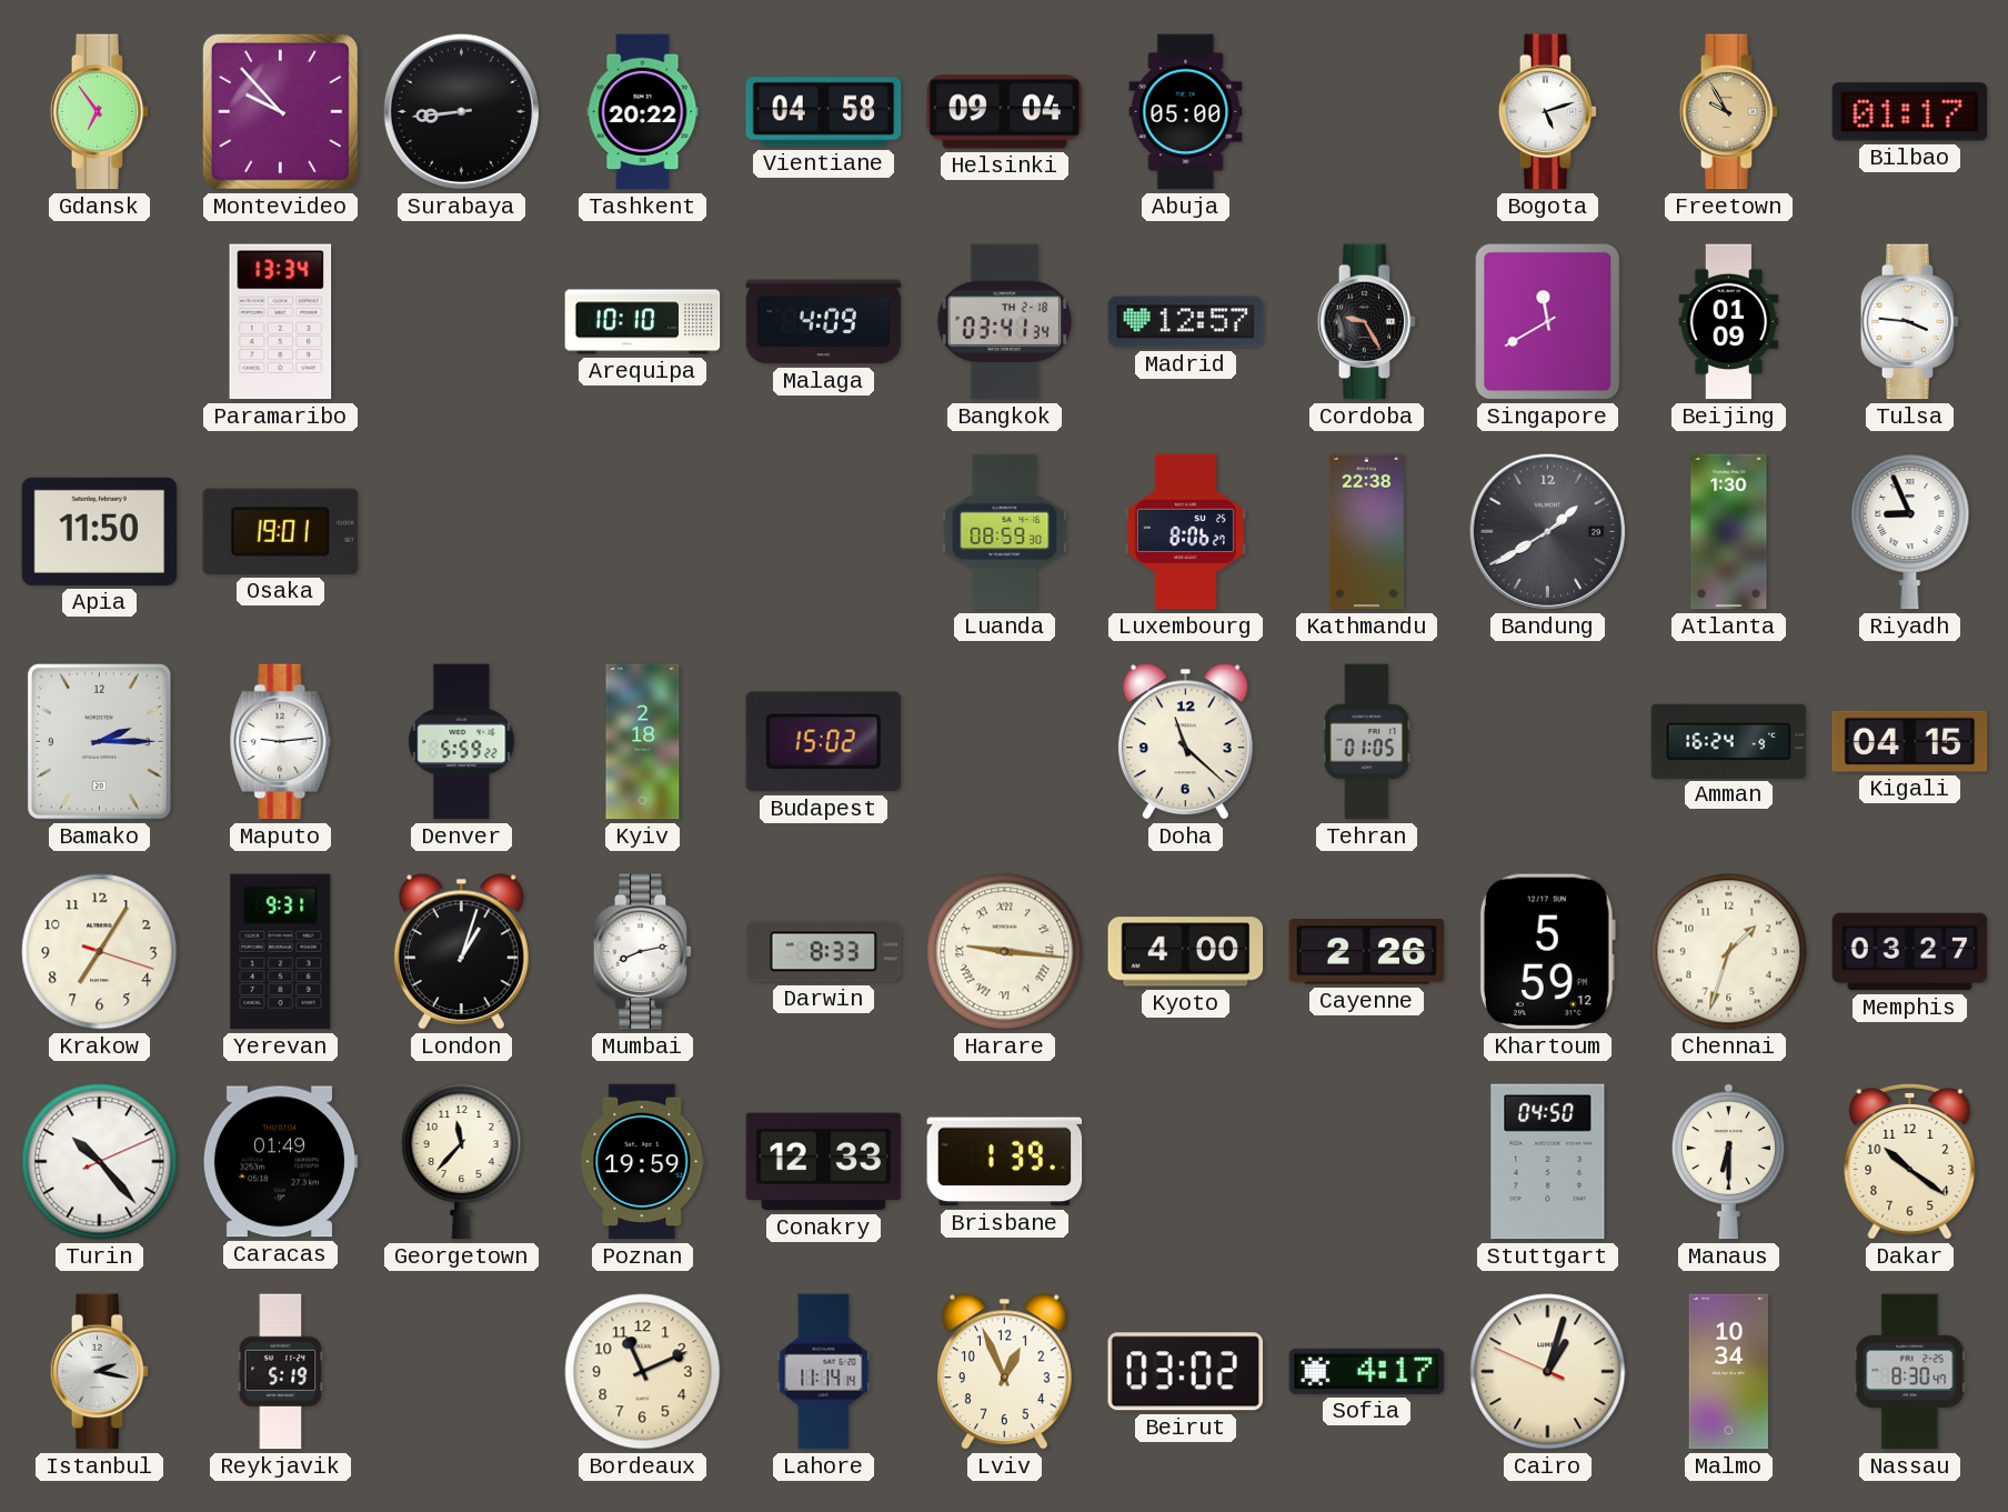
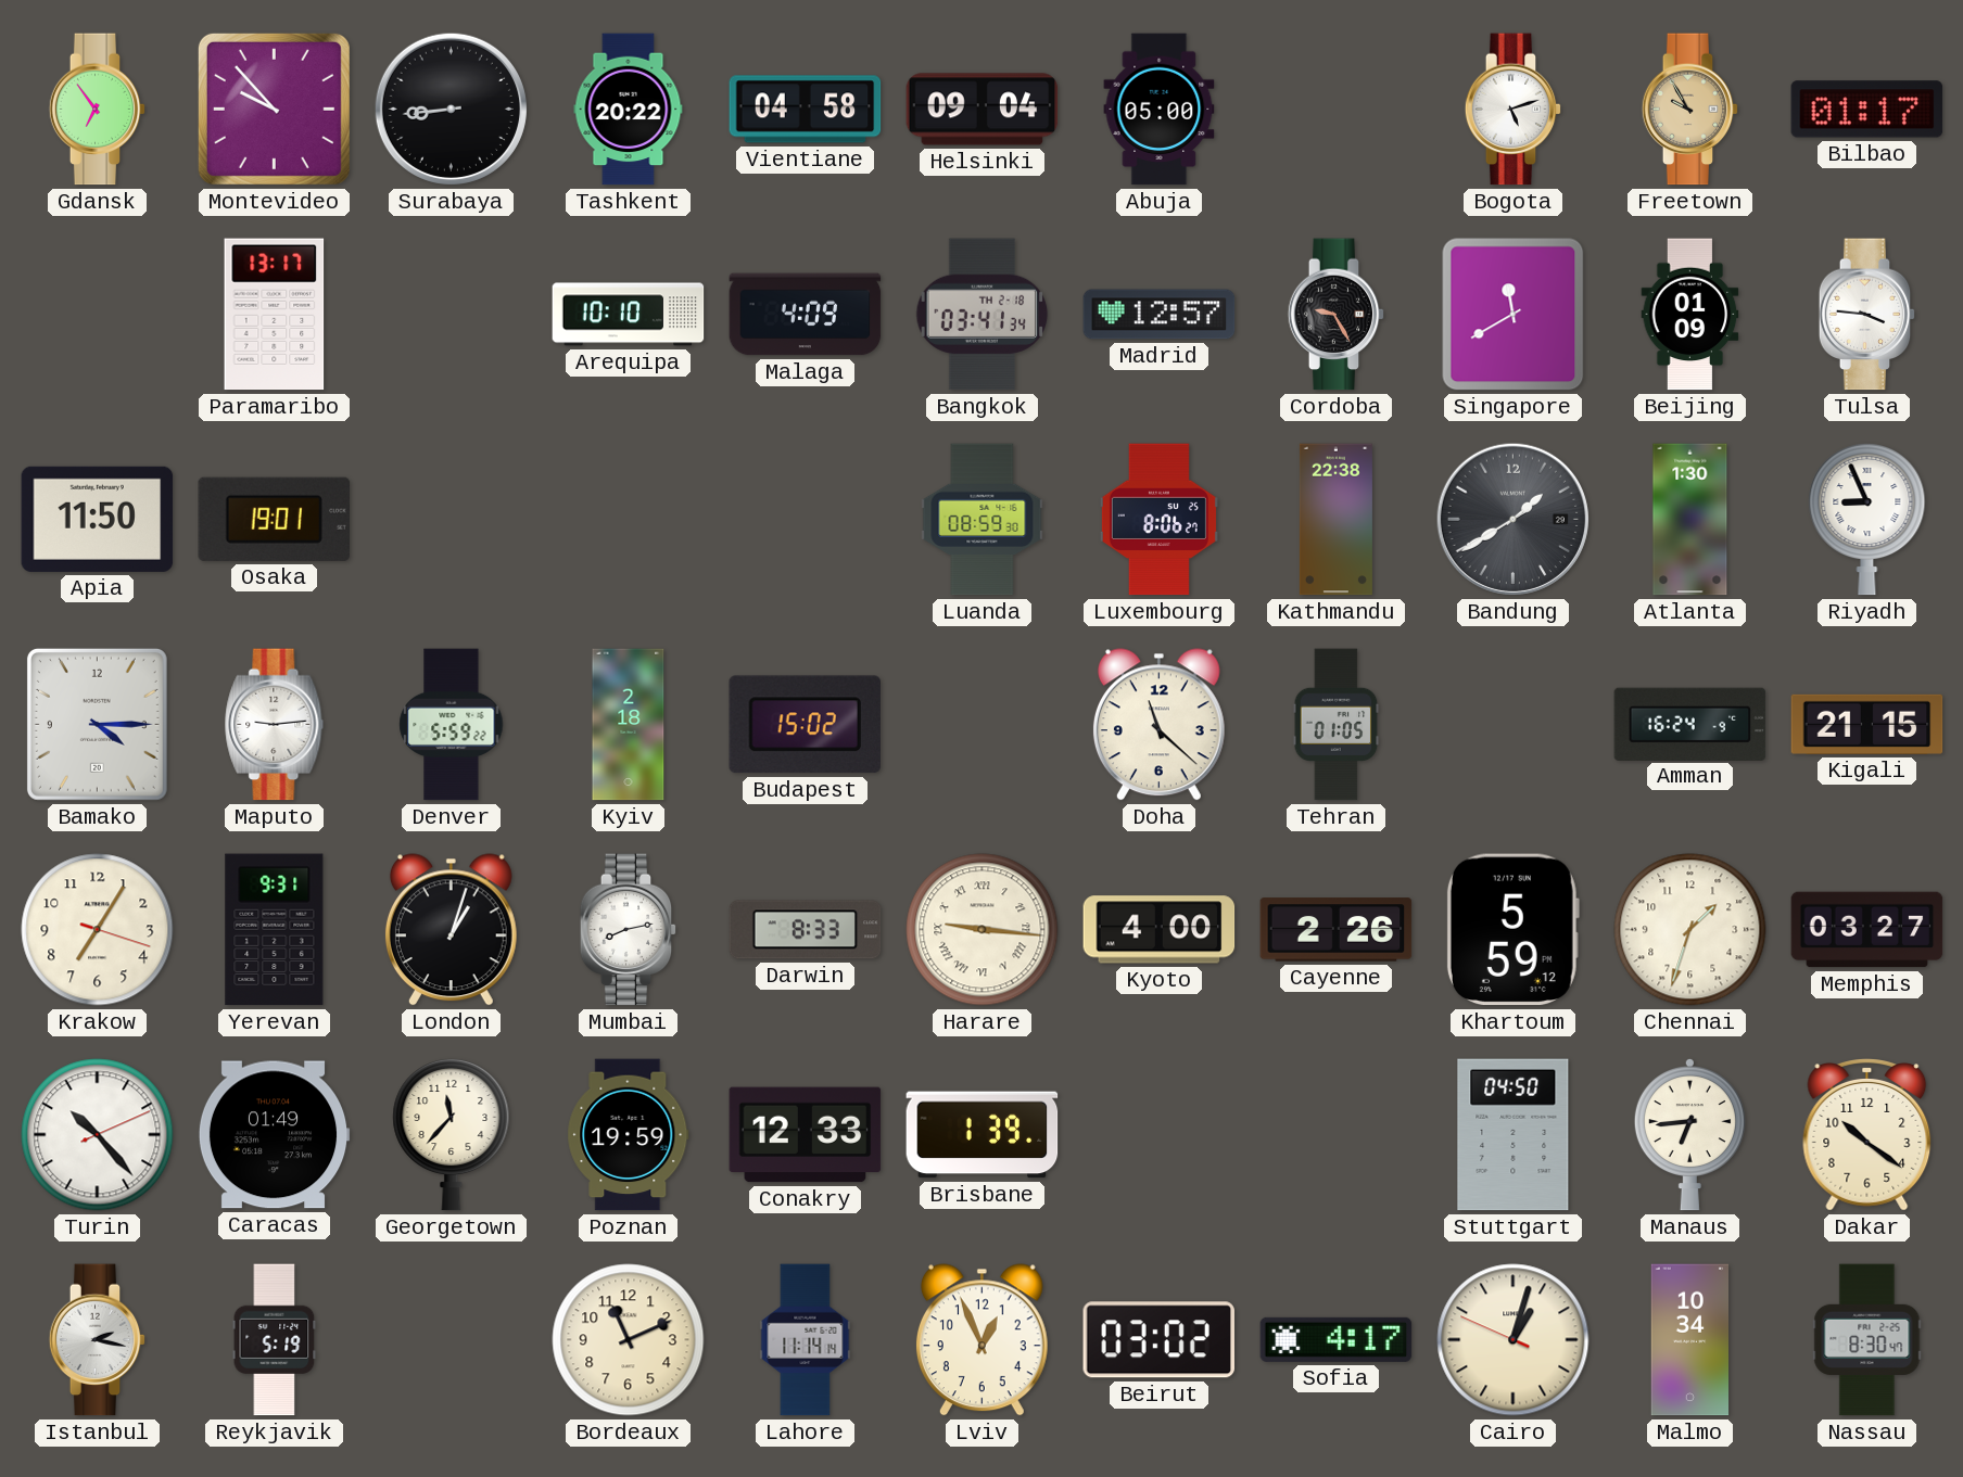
Paramaribo: 13:34 -> 13:17
Bamako: 2:15 -> 4:15
Kigali: 04:15 -> 21:15
Manaus: 6:30 -> 6:44
